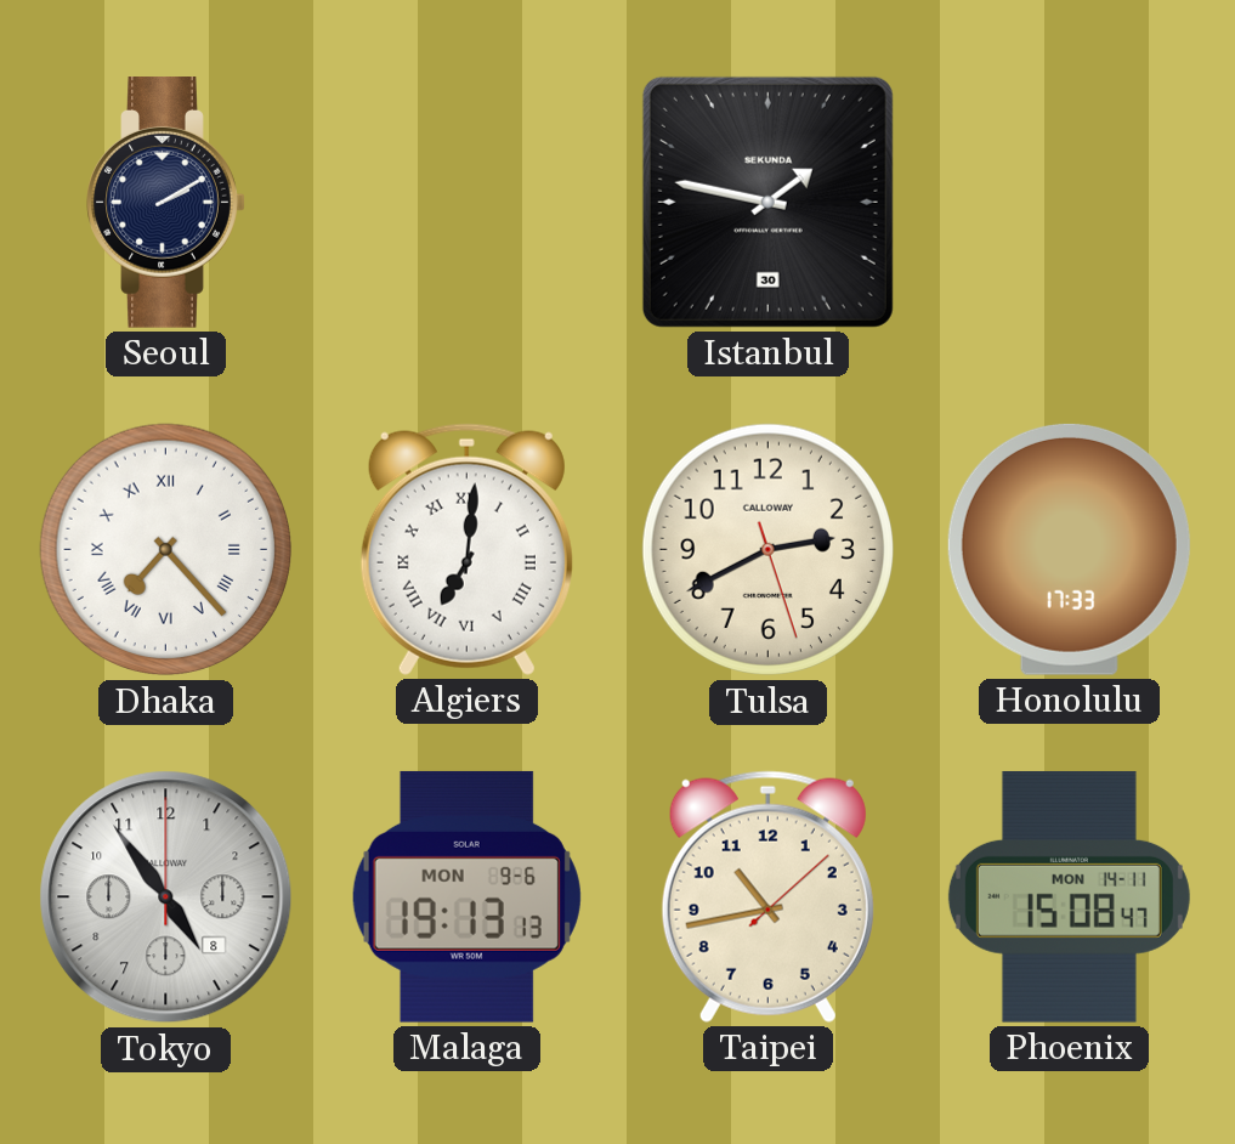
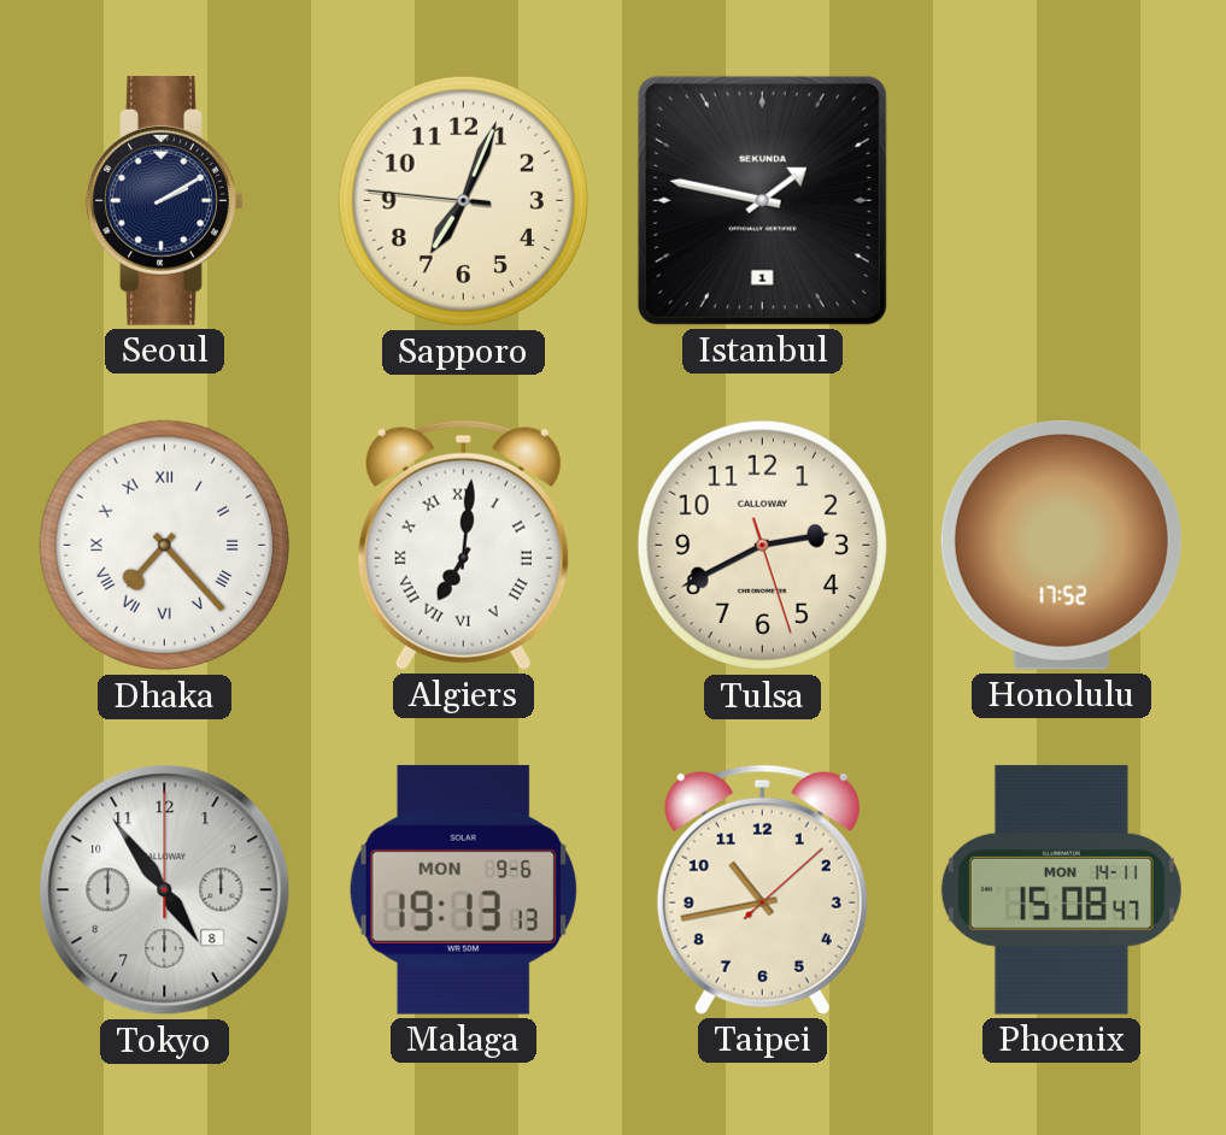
Sapporo: none -> 7:03
Istanbul date: 30 -> 1
Honolulu: 17:33 -> 17:52
